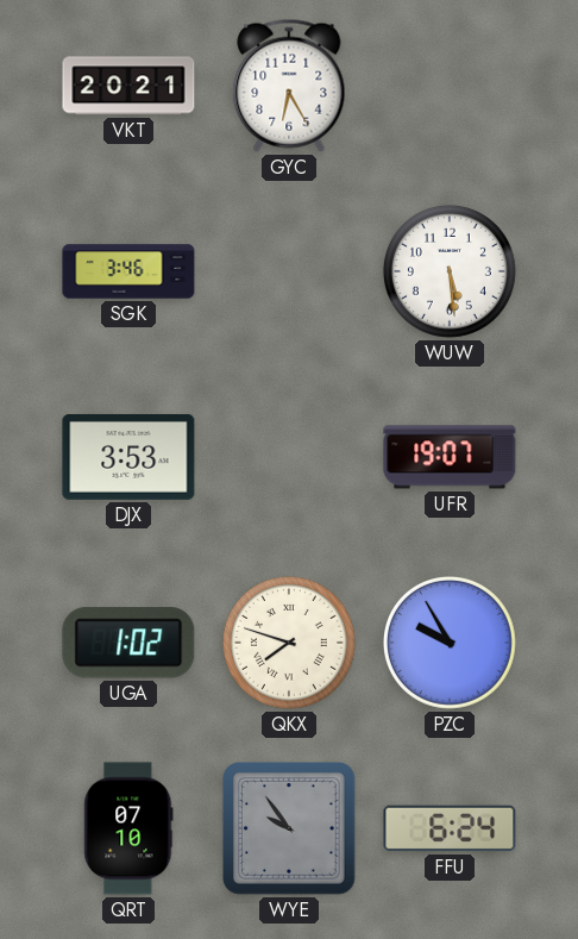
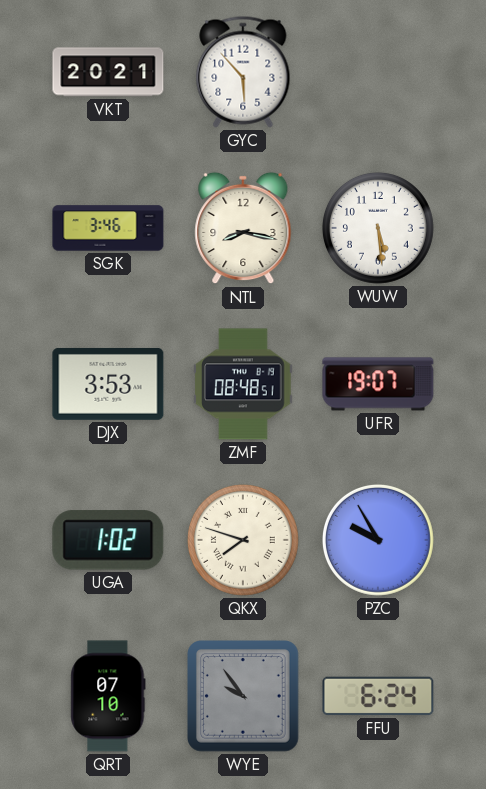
GYC: 6:25 -> 5:53
NTL: none -> 8:17
ZMF: none -> 08:48
